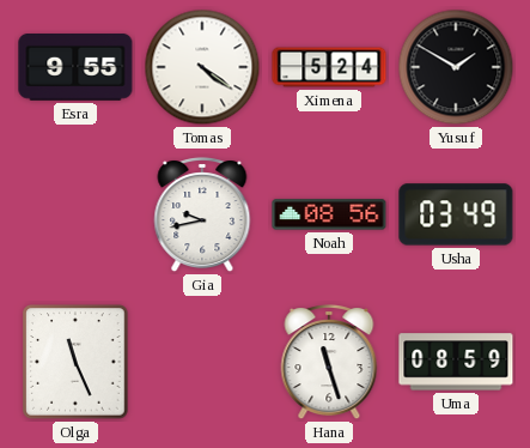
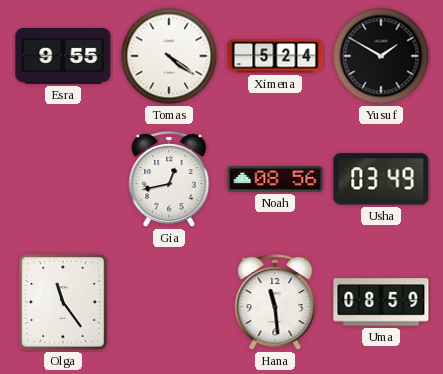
Gia: 9:43 -> 12:43
Olga: 11:26 -> 11:24
Hana: 11:27 -> 11:29
